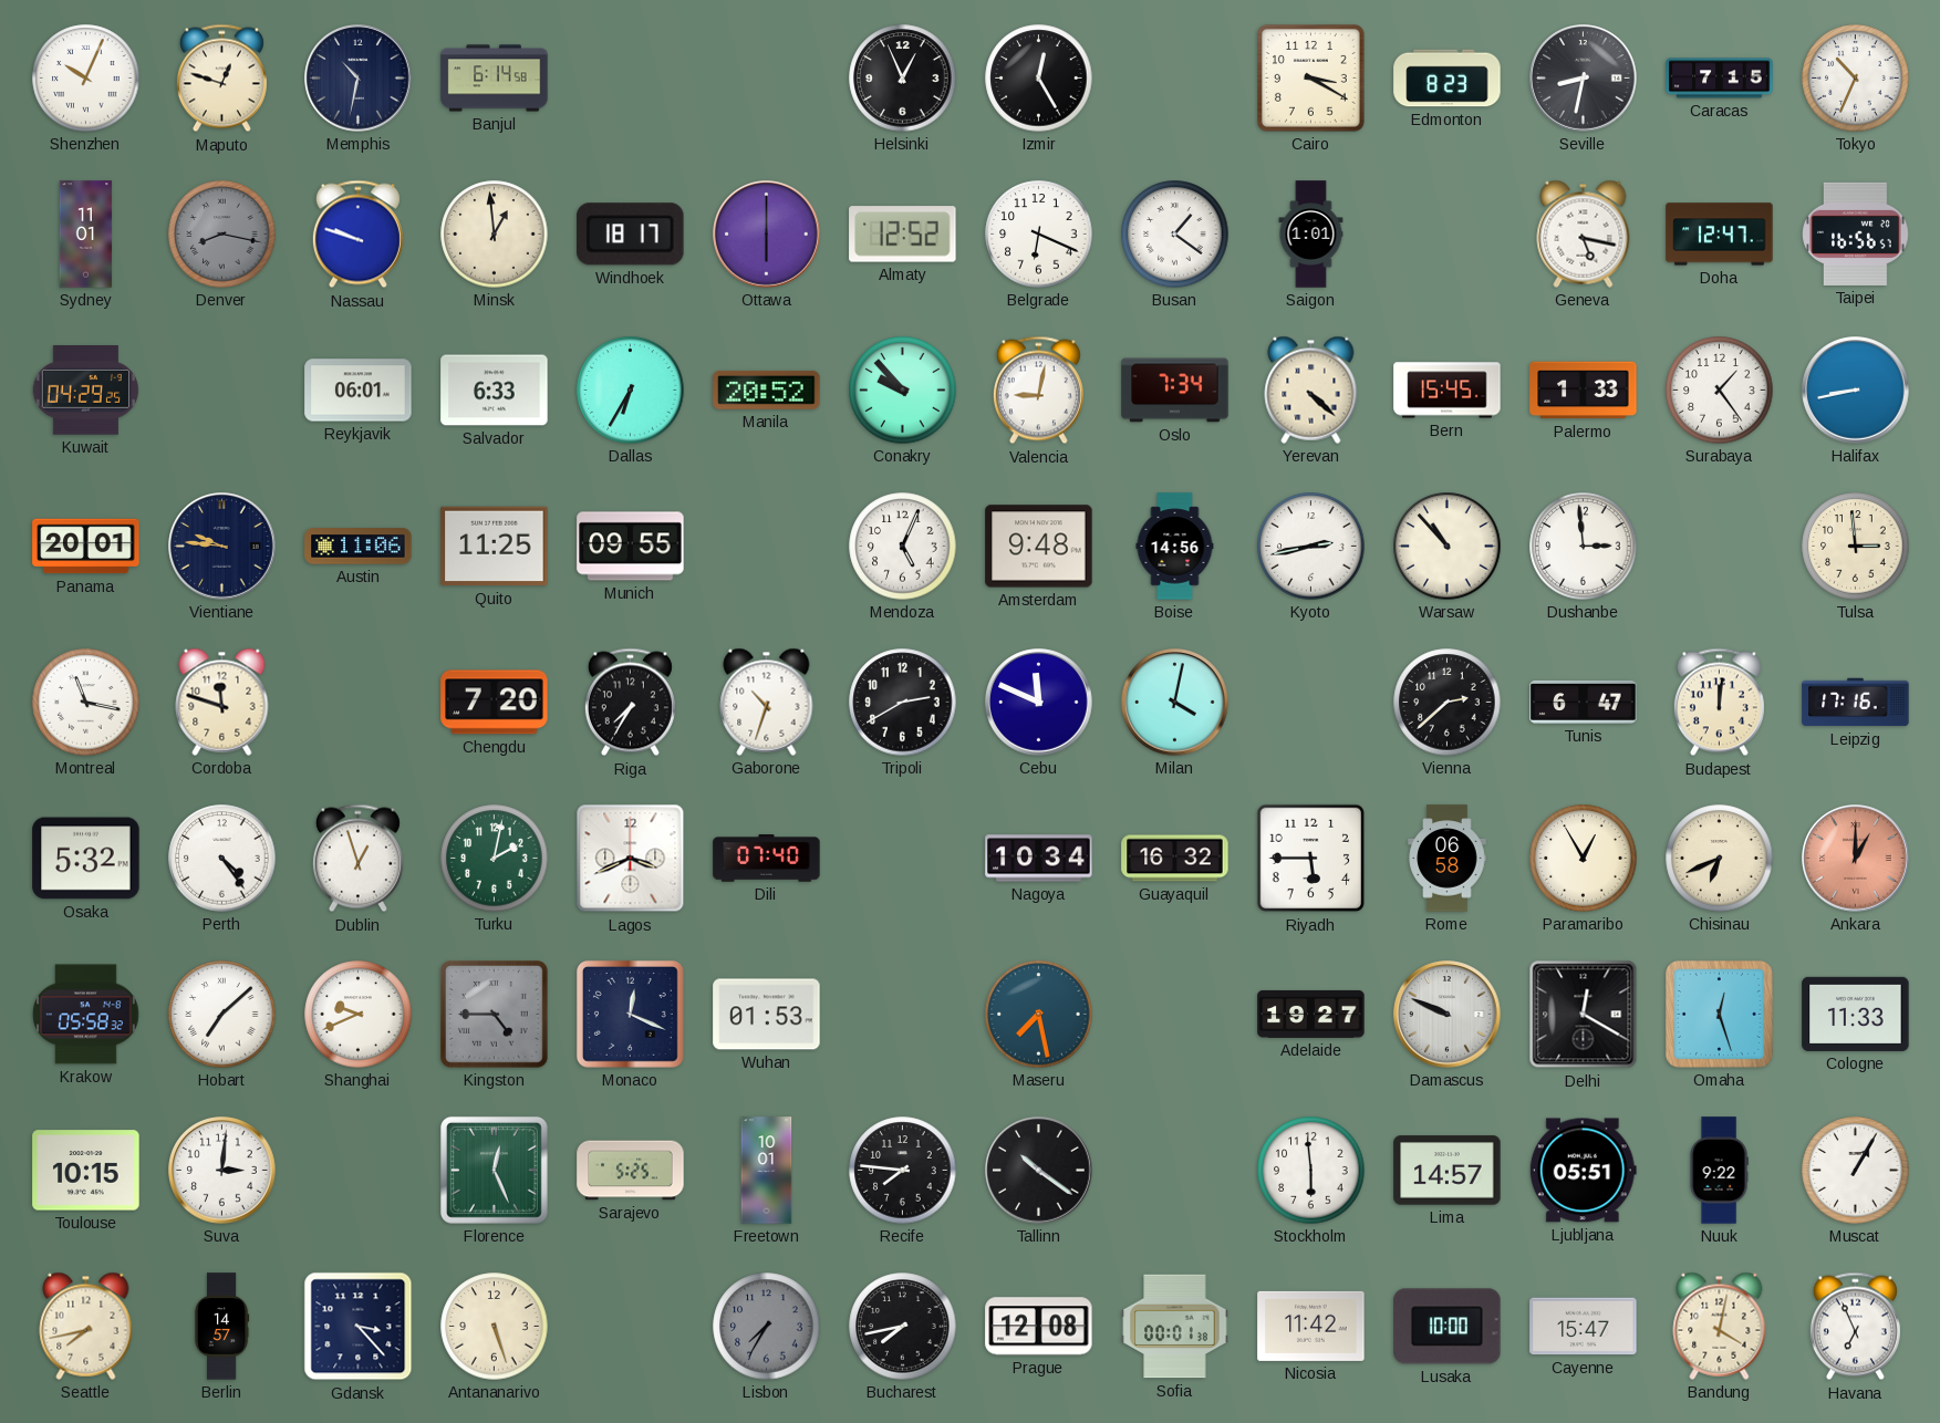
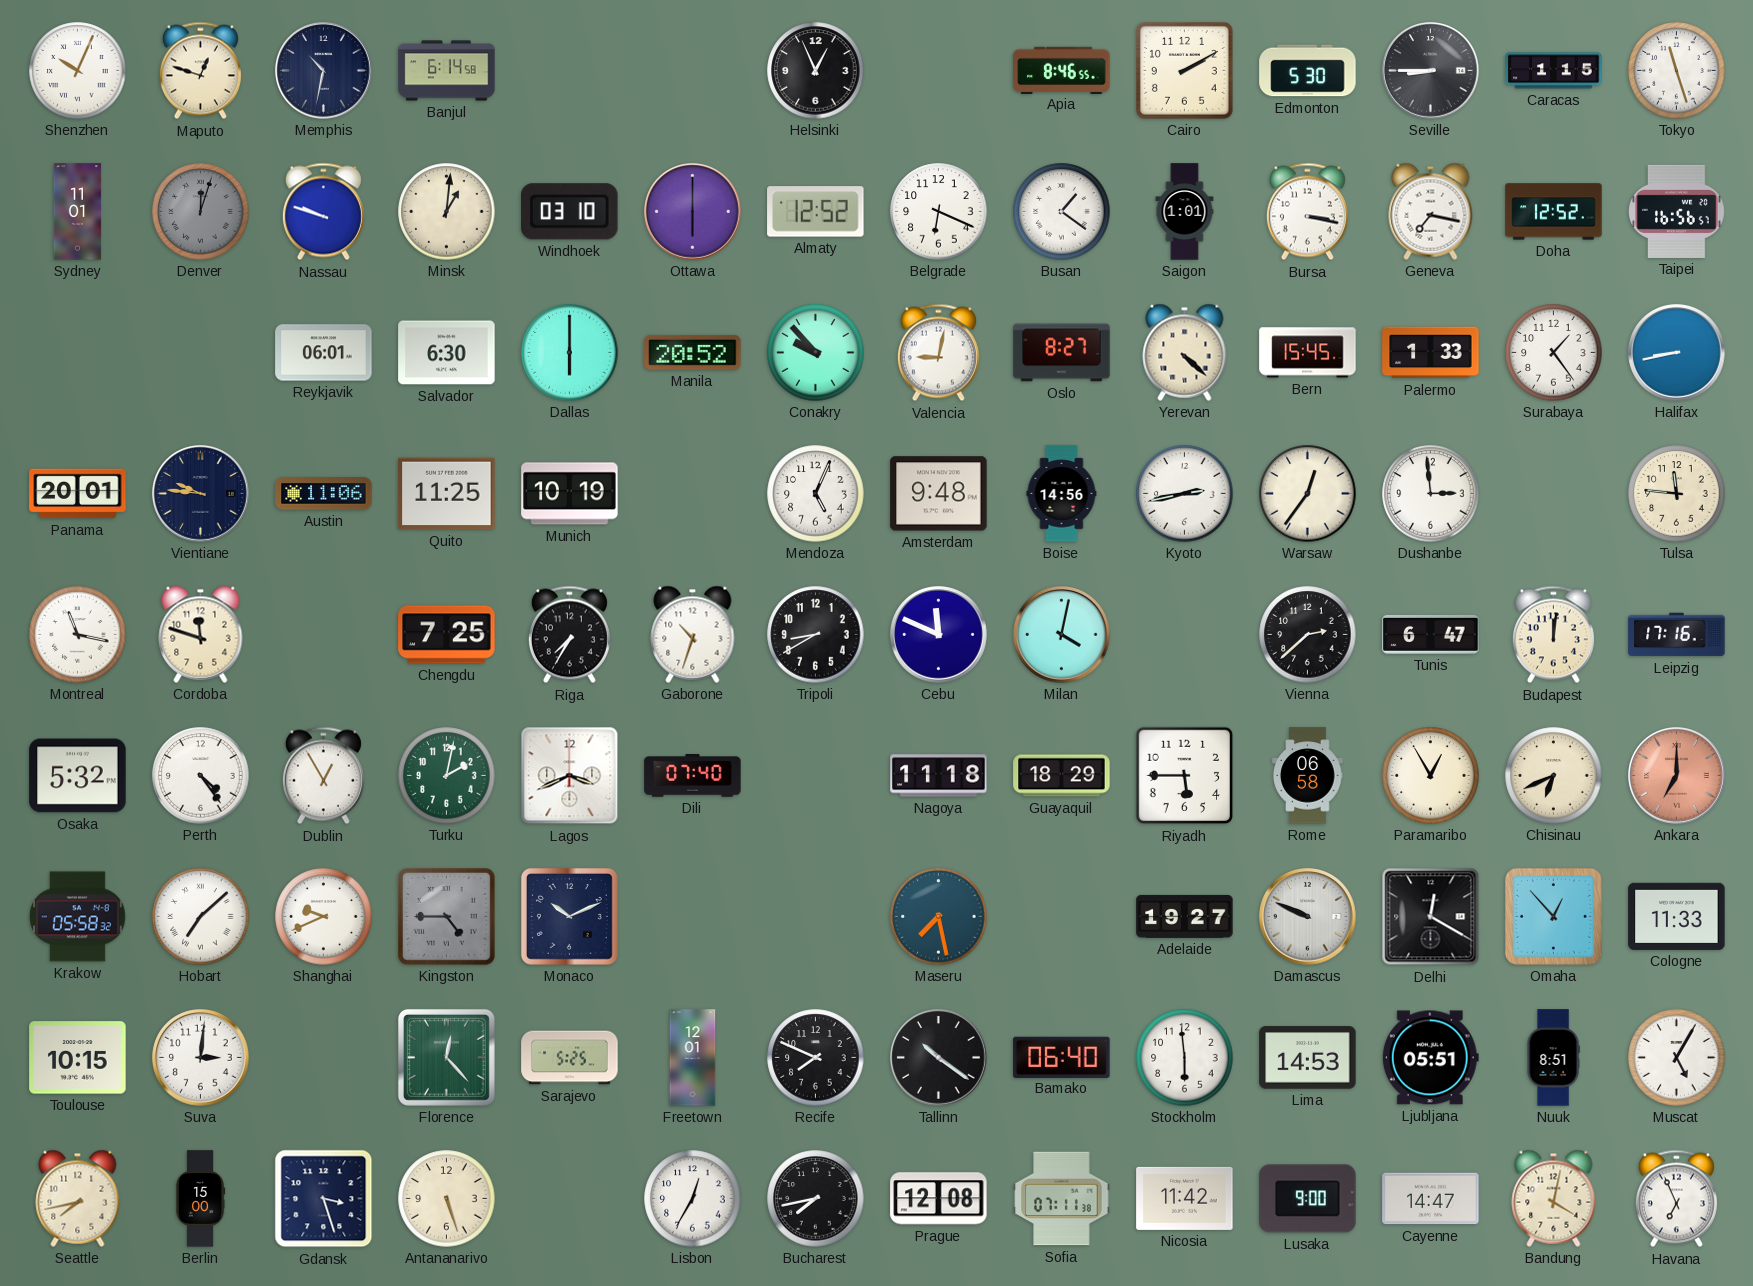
Izmir: 12:25 -> none
Apia: none -> 8:46
Cairo: 3:20 -> 2:10
Edmonton: 8:23 -> 5:30
Seville: 8:32 -> 8:45
Caracas: 7:15 -> 1:15
Tokyo: 10:34 -> 11:27
Denver: 8:17 -> 12:03
Minsk: 12:59 -> 1:01
Windhoek: 18:17 -> 03:10
Bursa: none -> 3:17
Geneva: 5:17 -> 7:17
Doha: 12:47 -> 12:52
Kuwait: 04:29 -> none
Salvador: 6:33 -> 6:30
Dallas: 6:35 -> 6:00
Oslo: 7:34 -> 8:27
Munich: 09:55 -> 10:19
Warsaw: 10:53 -> 12:36
Tulsa: 2:59 -> 11:46
Chengdu: 7:20 -> 7:25
Tripoli: 2:40 -> 8:40
Dublin: 12:57 -> 12:55
Nagoya: 10:34 -> 11:18
Guayaquil: 16:32 -> 18:29
Ankara: 1:00 -> 7:00
Monaco: 12:19 -> 10:11
Wuhan: 01:53 -> none
Omaha: 12:27 -> 12:53
Florence: 12:26 -> 12:23
Freetown: 10:01 -> 12:01
Recife: 7:46 -> 7:49
Bamako: none -> 06:40
Lima: 14:57 -> 14:53
Nuuk: 9:22 -> 8:51
Muscat: 1:05 -> 5:05
Berlin: 14:57 -> 15:00
Gdansk: 3:23 -> 3:27
Lisbon: 7:35 -> 12:35
Lisbon dial: grey -> white
Sofia: 00:01 -> 07:11
Lusaka: 10:00 -> 9:00
Cayenne: 15:47 -> 14:47
